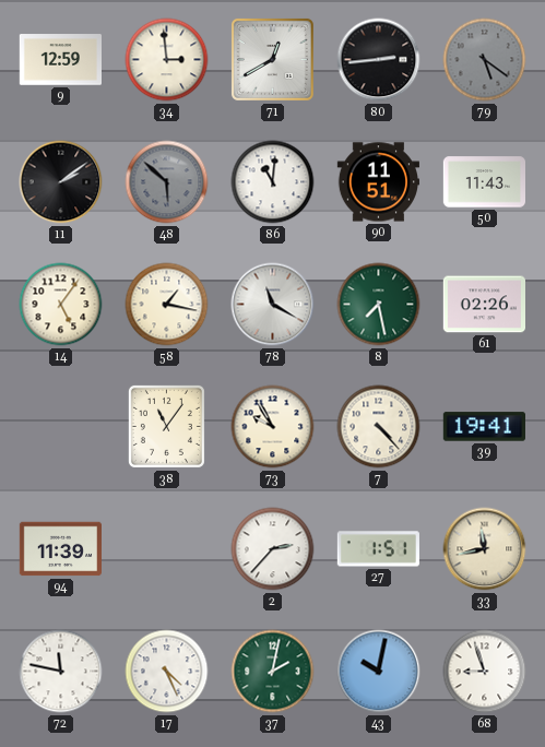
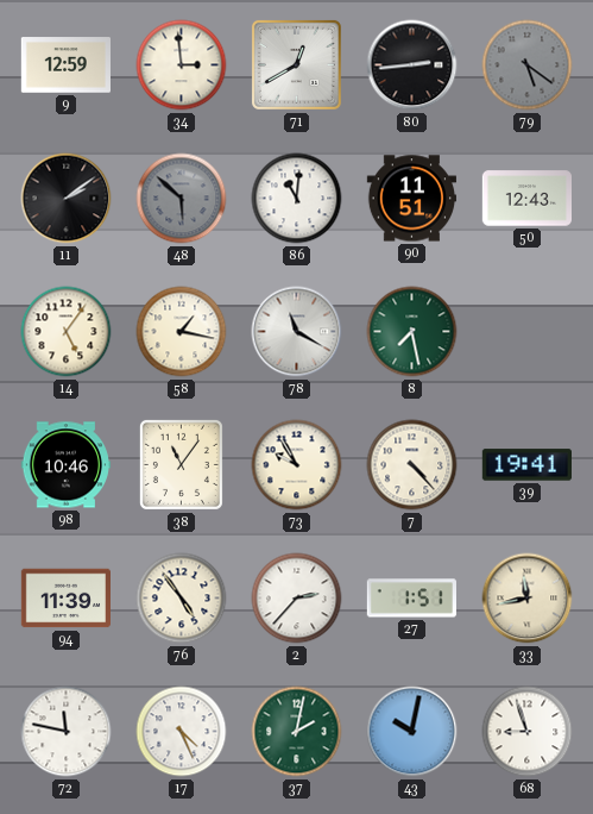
50: 11:43 -> 12:43
61: 02:26 -> none
98: none -> 10:46
76: none -> 4:54
